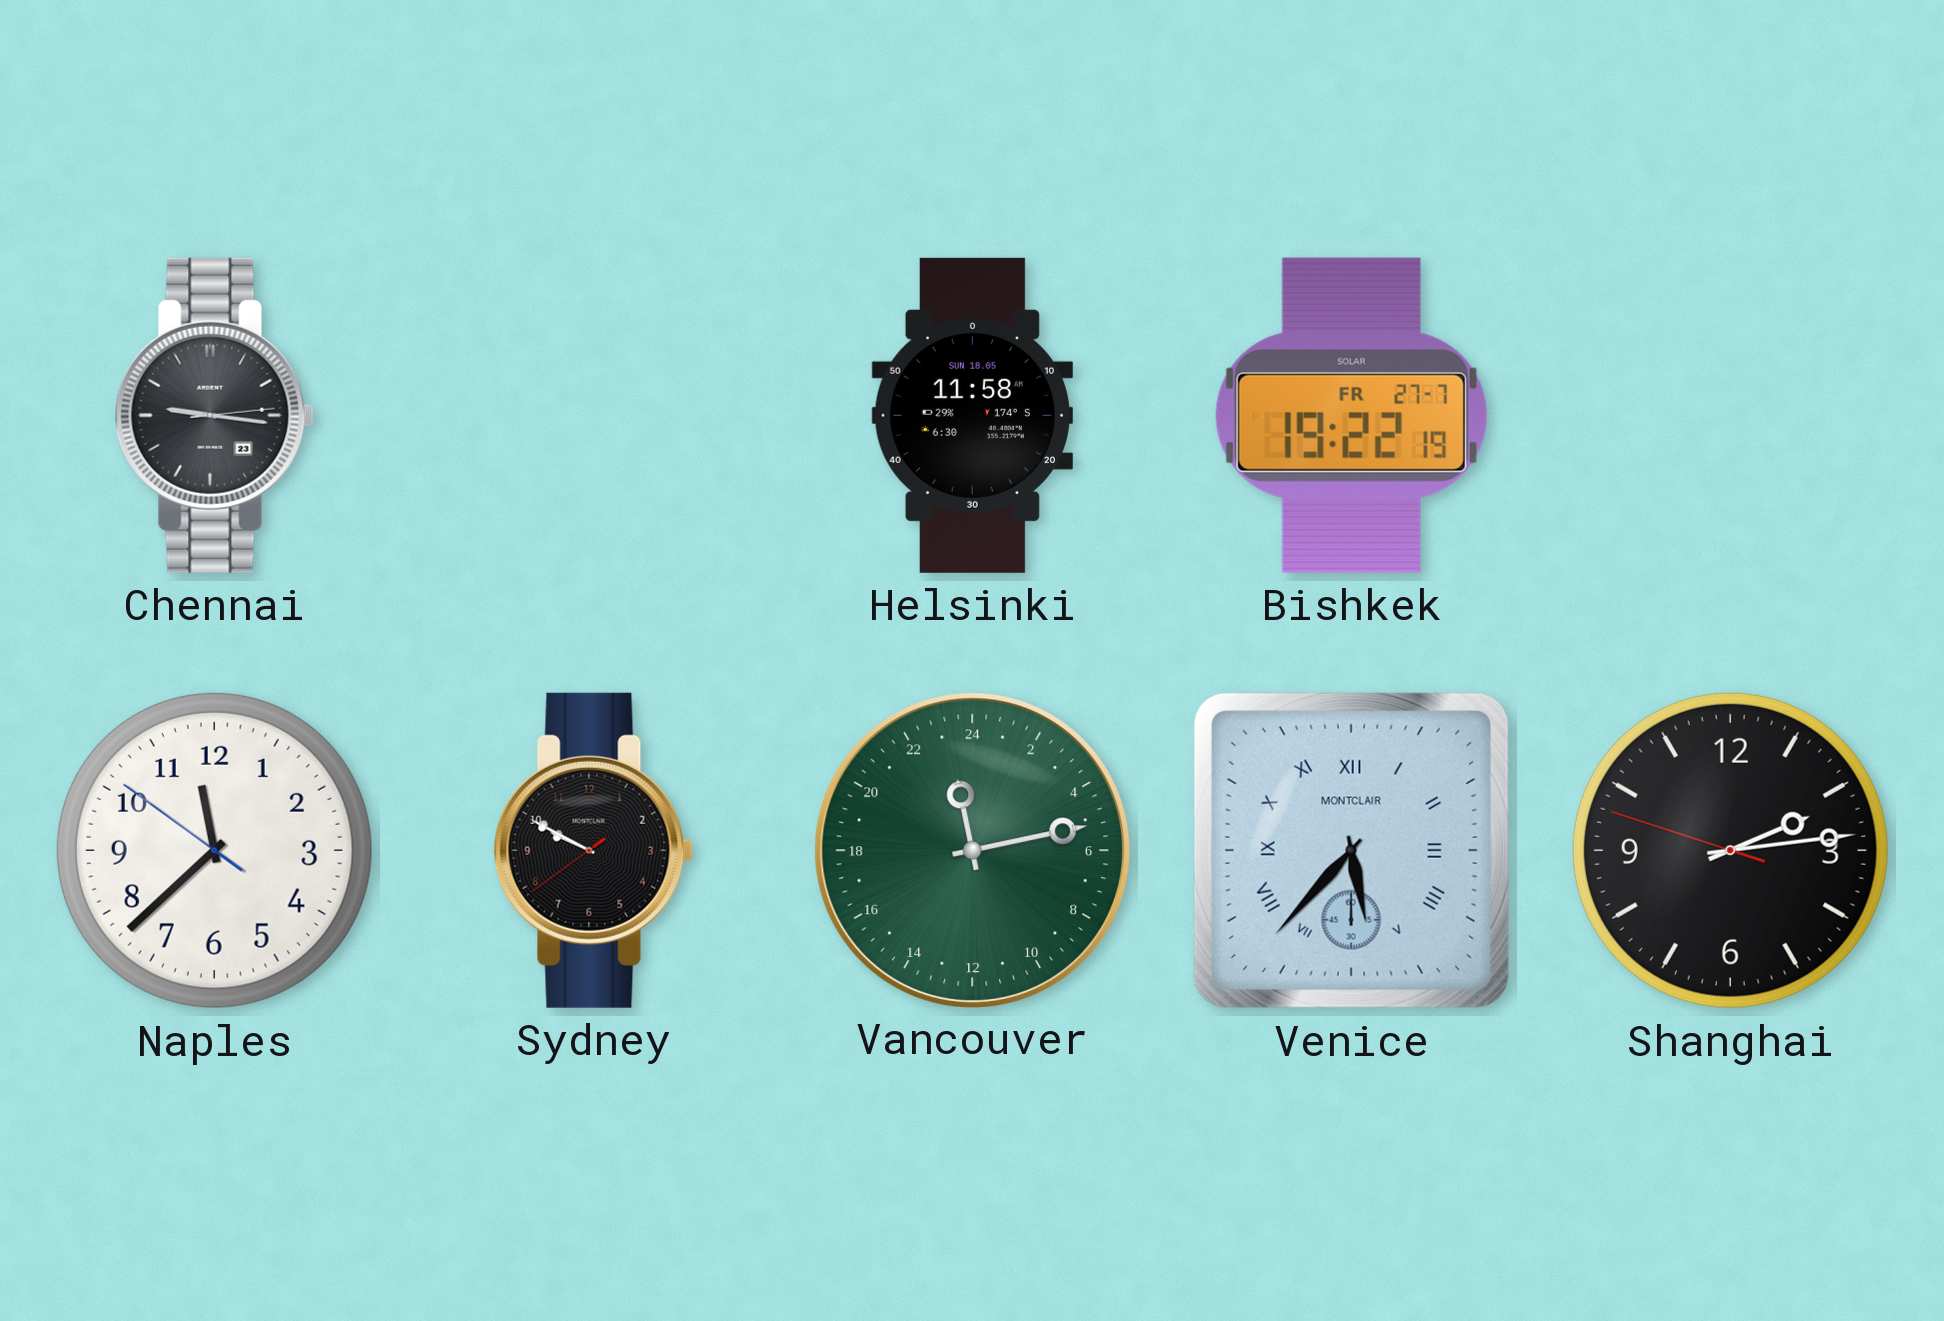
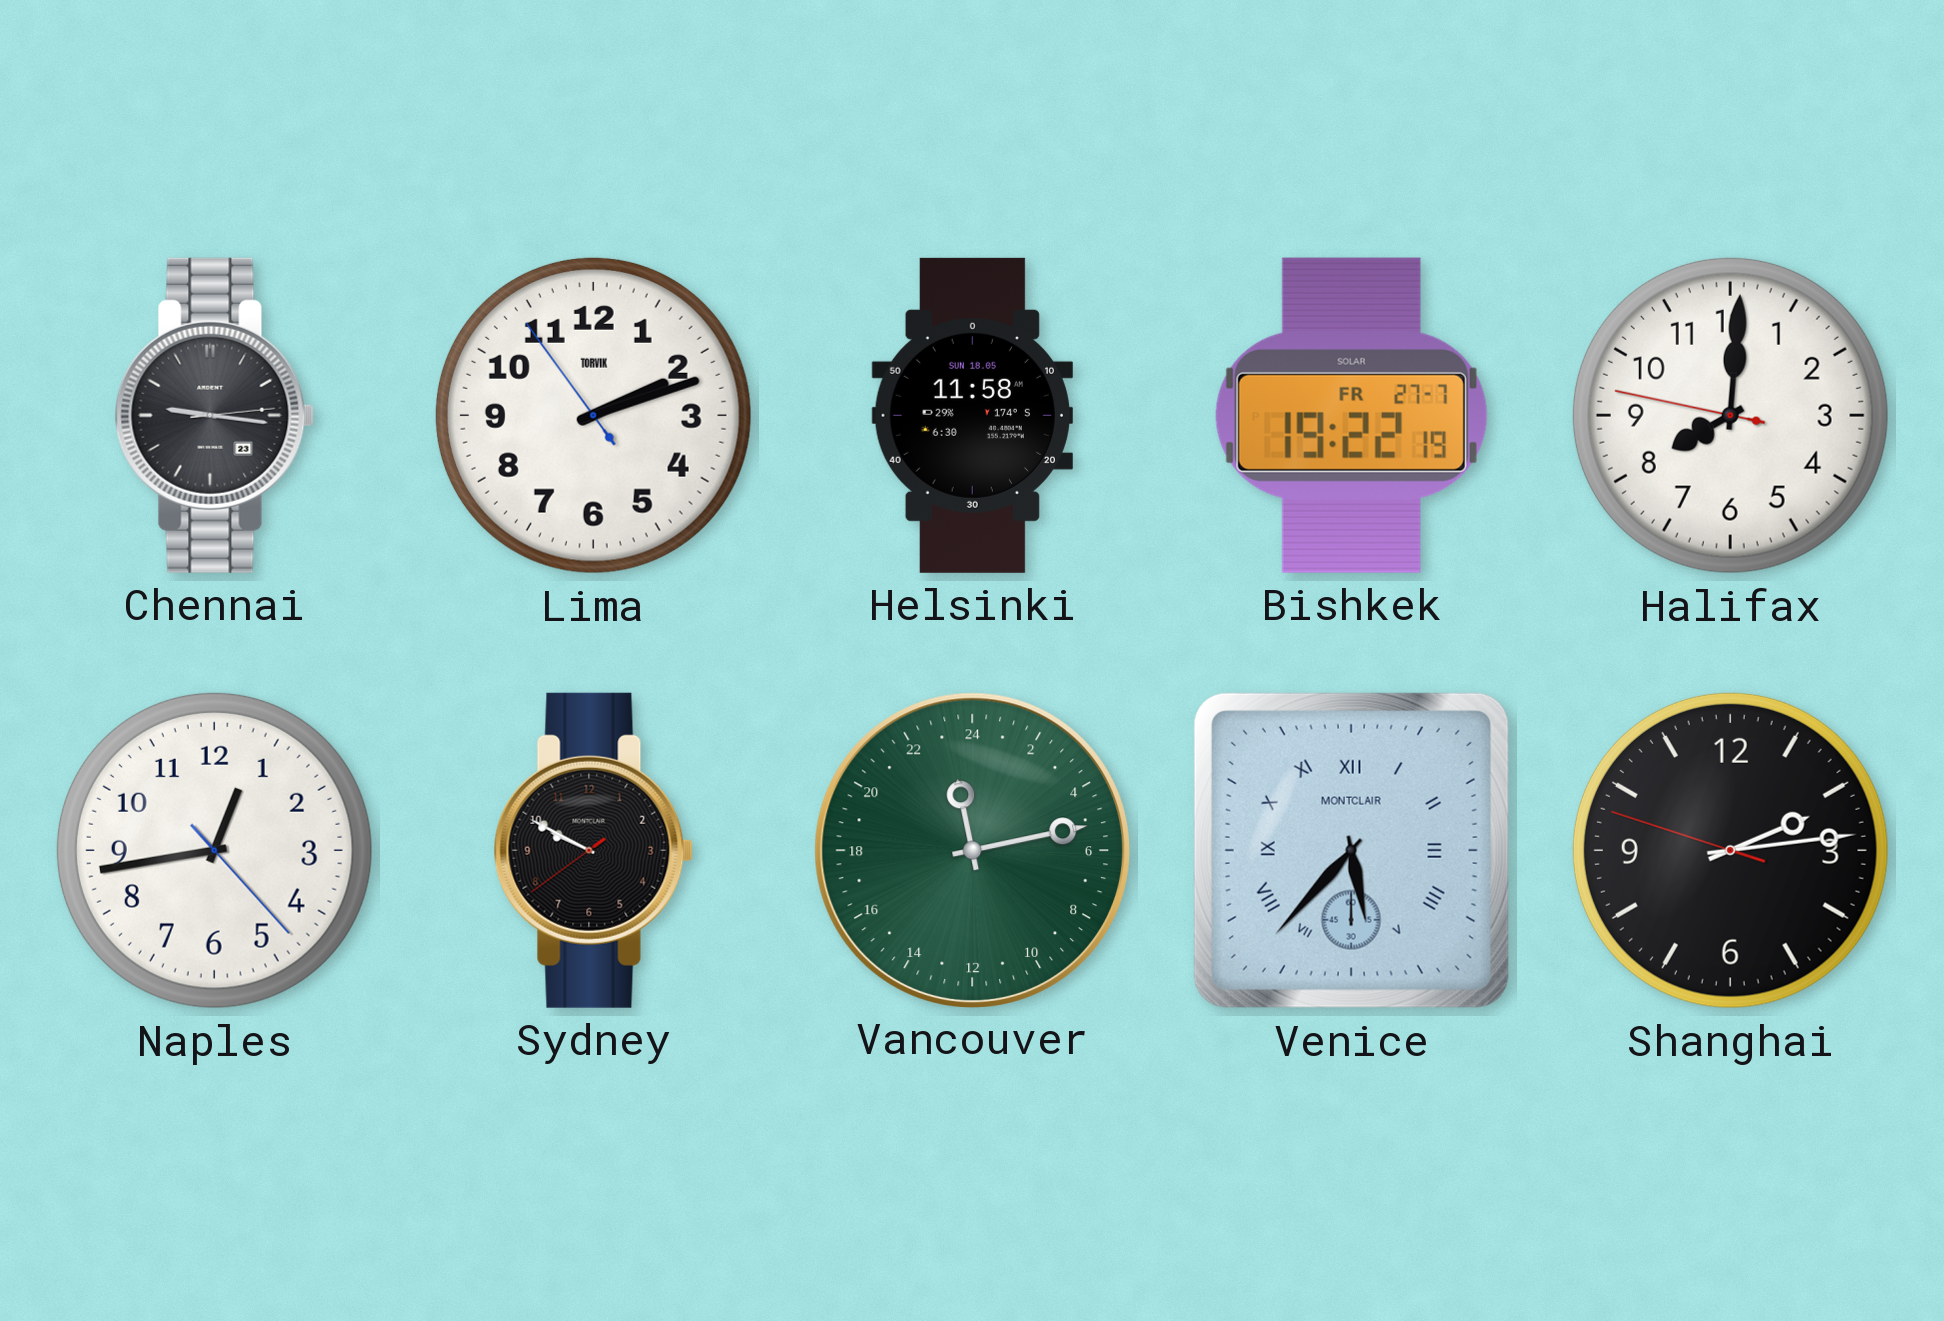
Lima: none -> 2:11
Halifax: none -> 8:00
Naples: 11:37 -> 12:43
